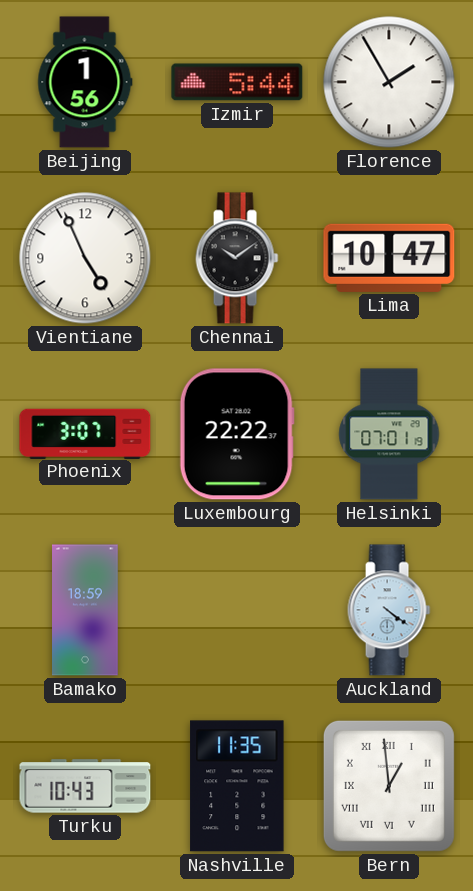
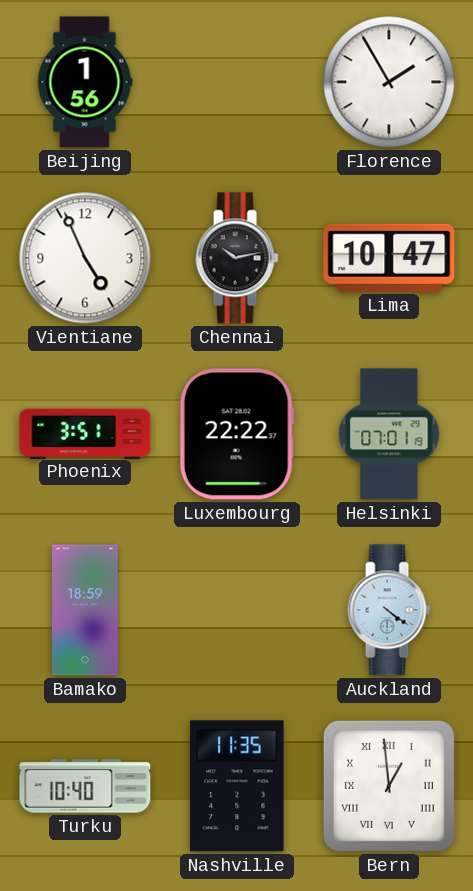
Izmir: 5:44 -> none
Chennai: 10:09 -> 10:13
Phoenix: 3:07 -> 3:51
Turku: 10:43 -> 10:40
